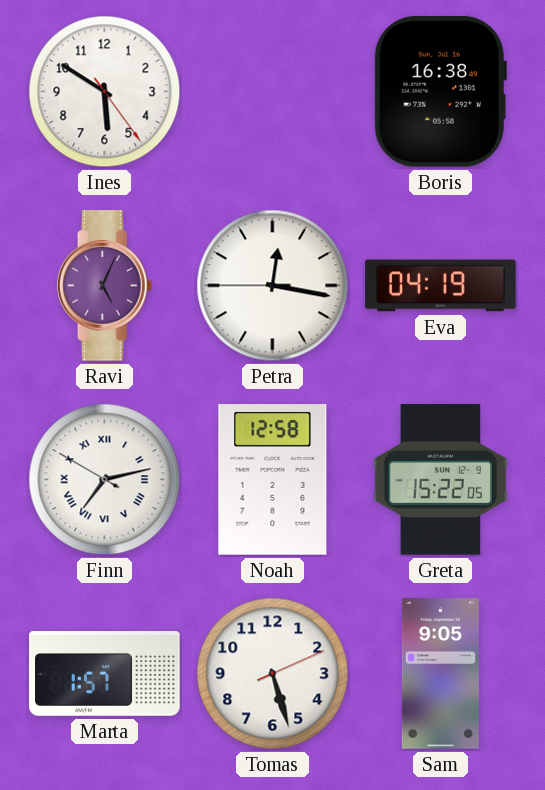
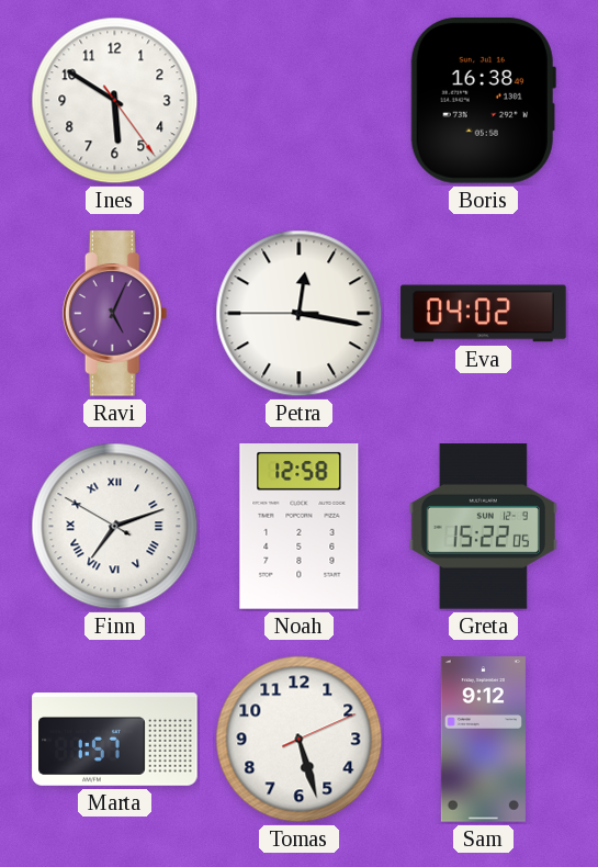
Eva: 04:19 -> 04:02
Finn: 7:12 -> 7:11
Sam: 9:05 -> 9:12
